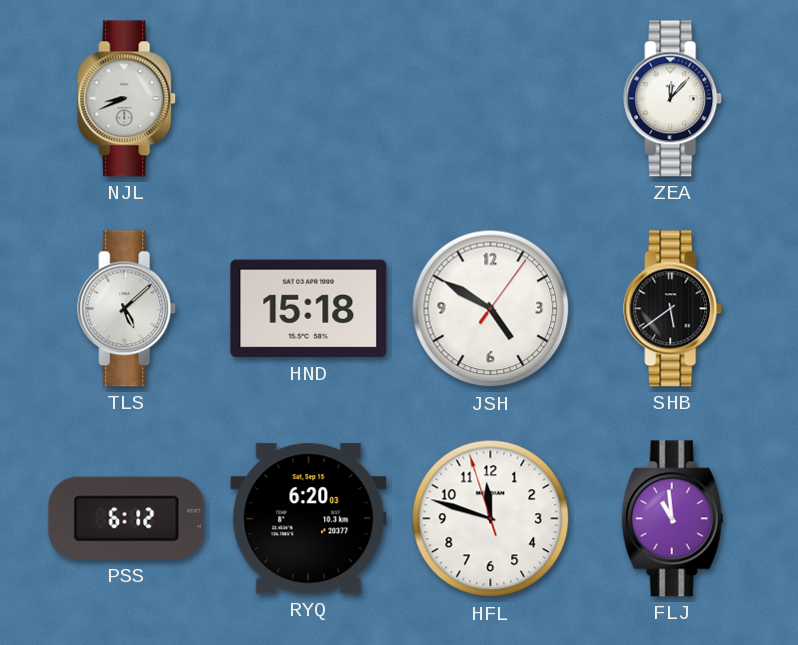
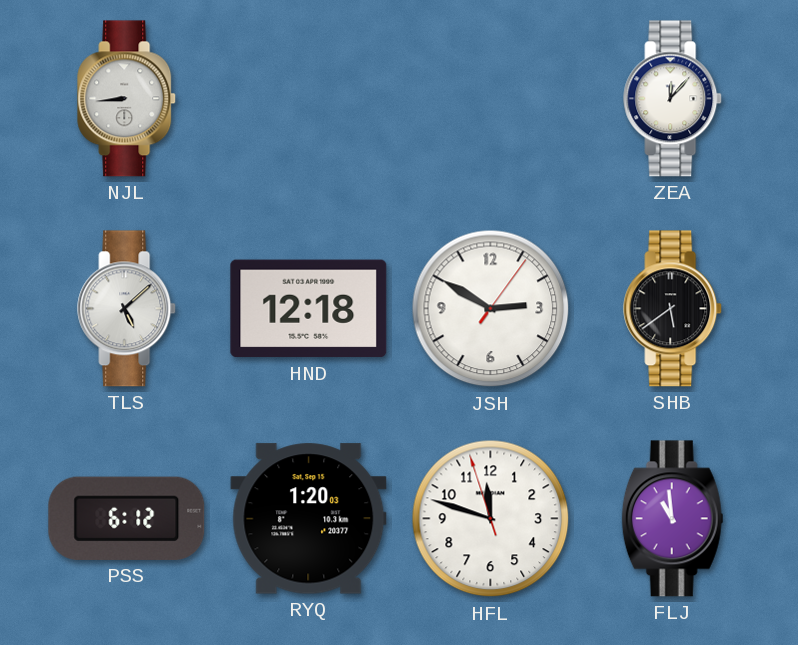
NJL: 8:41 -> 8:44
HND: 15:18 -> 12:18
JSH: 4:50 -> 2:50
RYQ: 6:20 -> 1:20
